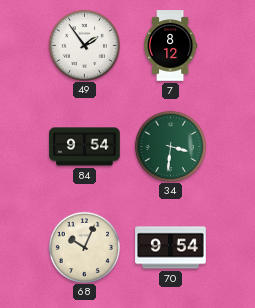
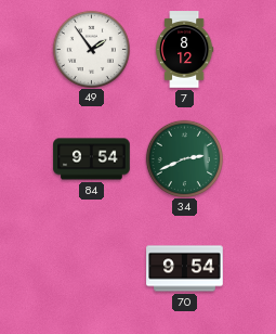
34: 3:31 -> 2:41
68: 10:04 -> none
